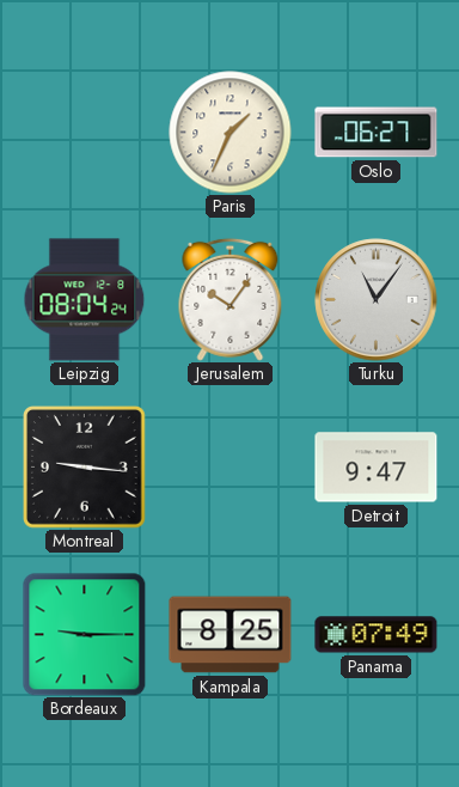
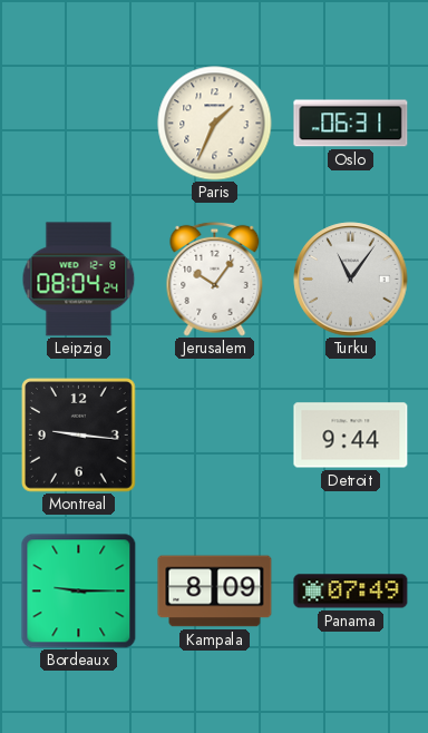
Oslo: 06:27 -> 06:31
Detroit: 9:47 -> 9:44
Kampala: 8:25 -> 8:09
